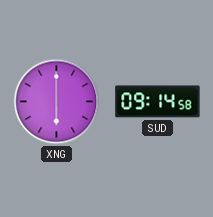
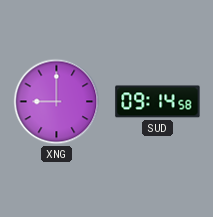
XNG: 6:00 -> 9:00
